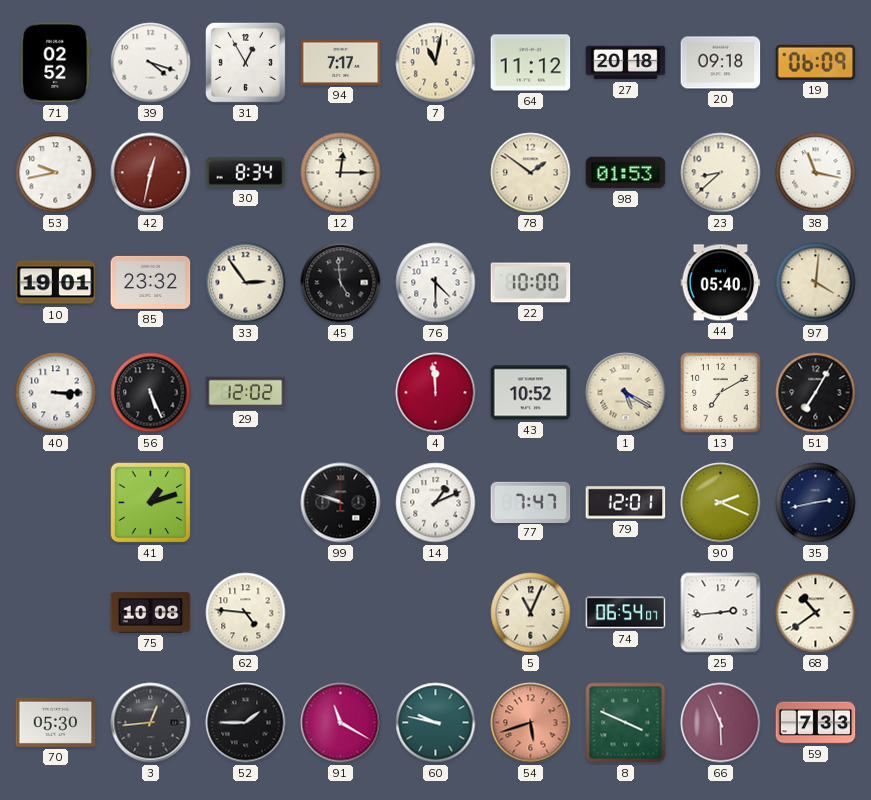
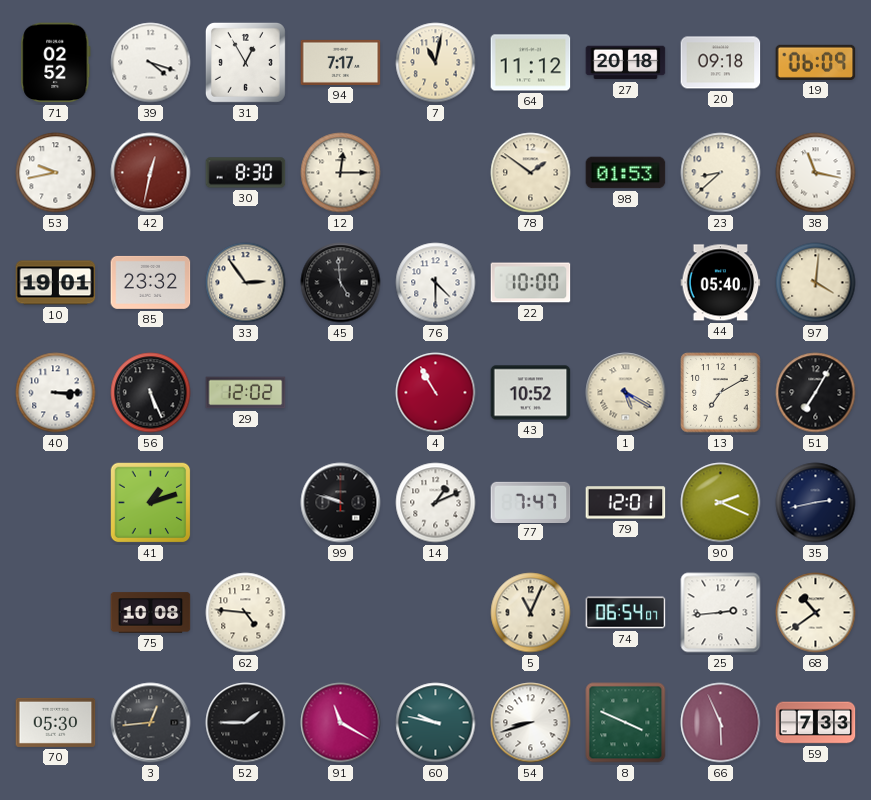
30: 8:34 -> 8:30
4: 11:59 -> 10:55
54: 5:42 -> 8:42
54 dial: salmon -> white
